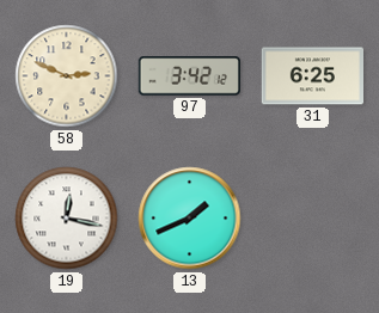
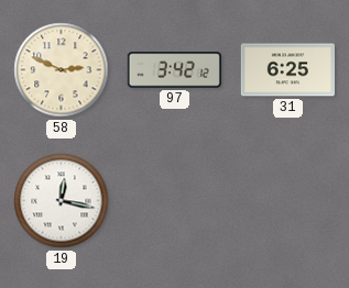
13: 1:41 -> none
